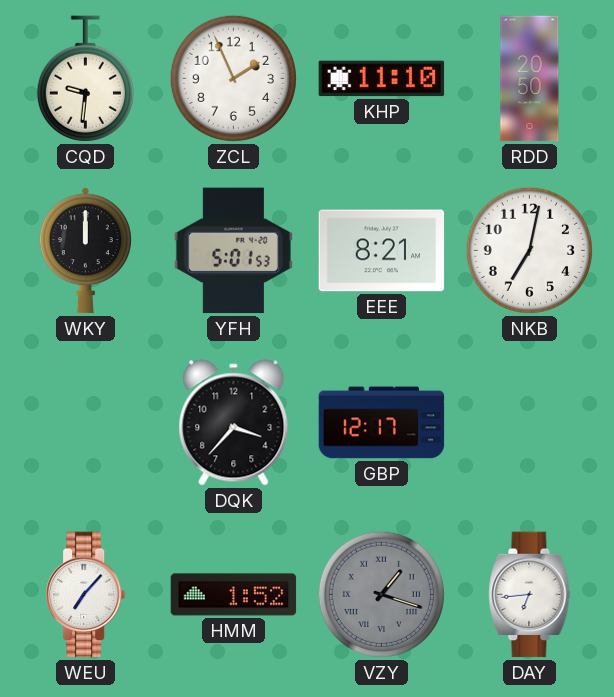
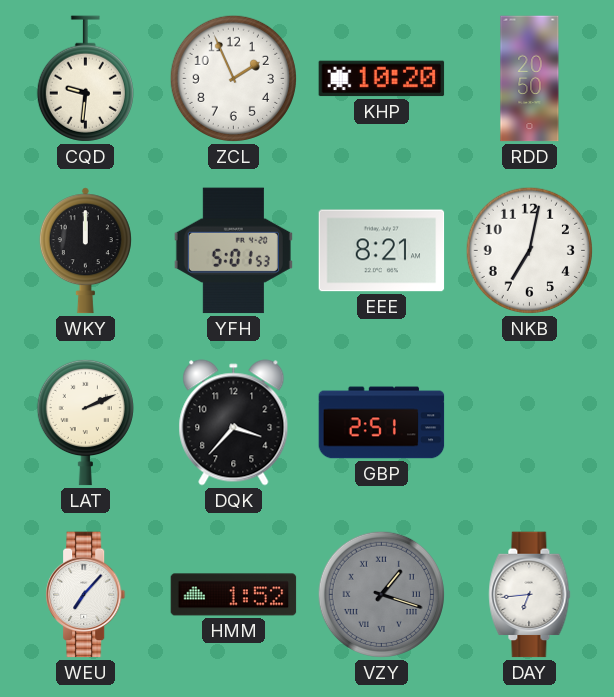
KHP: 11:10 -> 10:20
LAT: none -> 2:11
GBP: 12:17 -> 2:51
